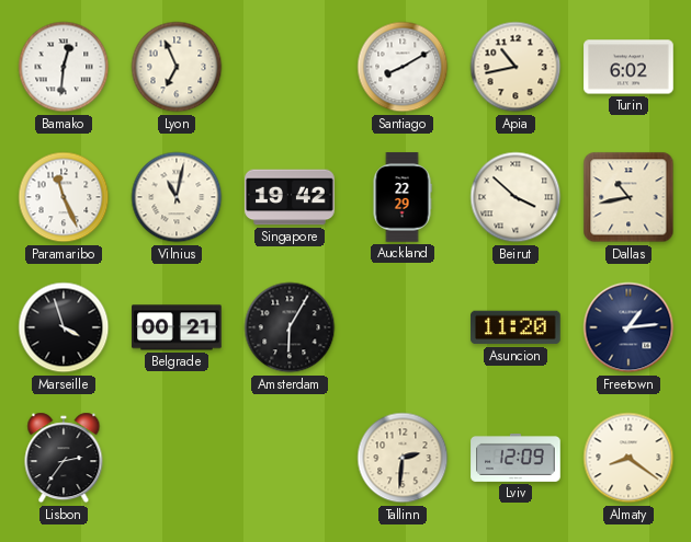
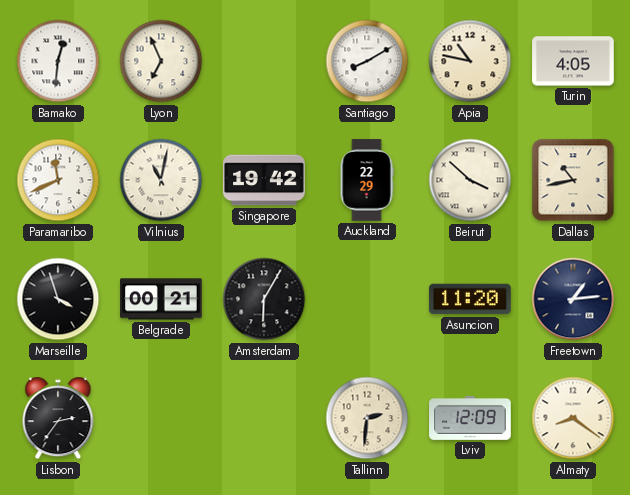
Apia: 10:43 -> 10:47
Turin: 6:02 -> 4:05
Paramaribo: 11:26 -> 11:41
